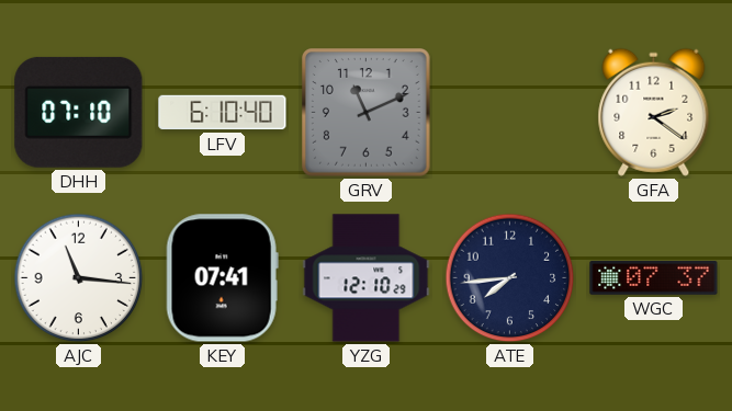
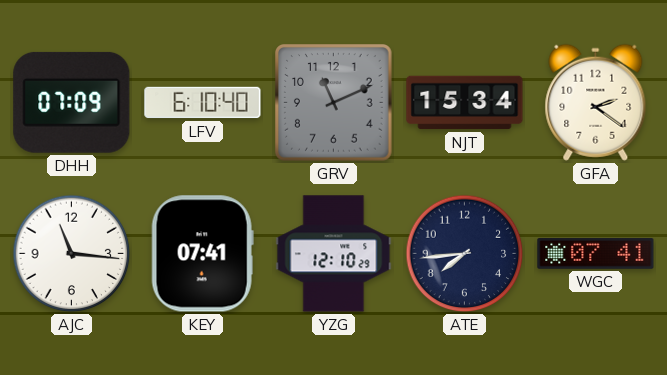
DHH: 07:10 -> 07:09
NJT: none -> 15:34
WGC: 07:37 -> 07:41
